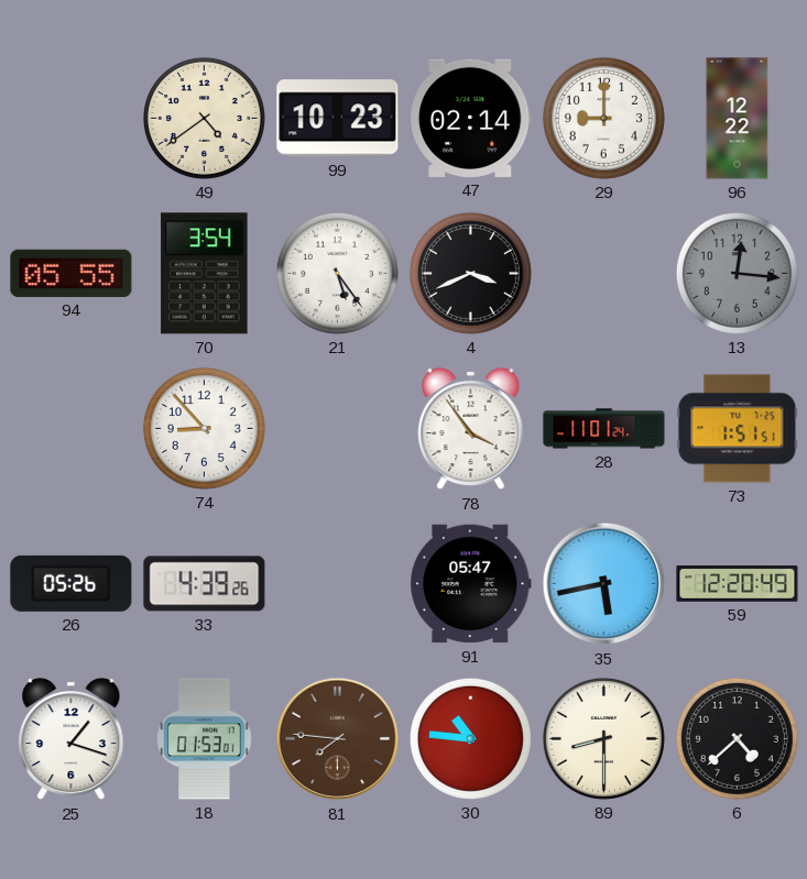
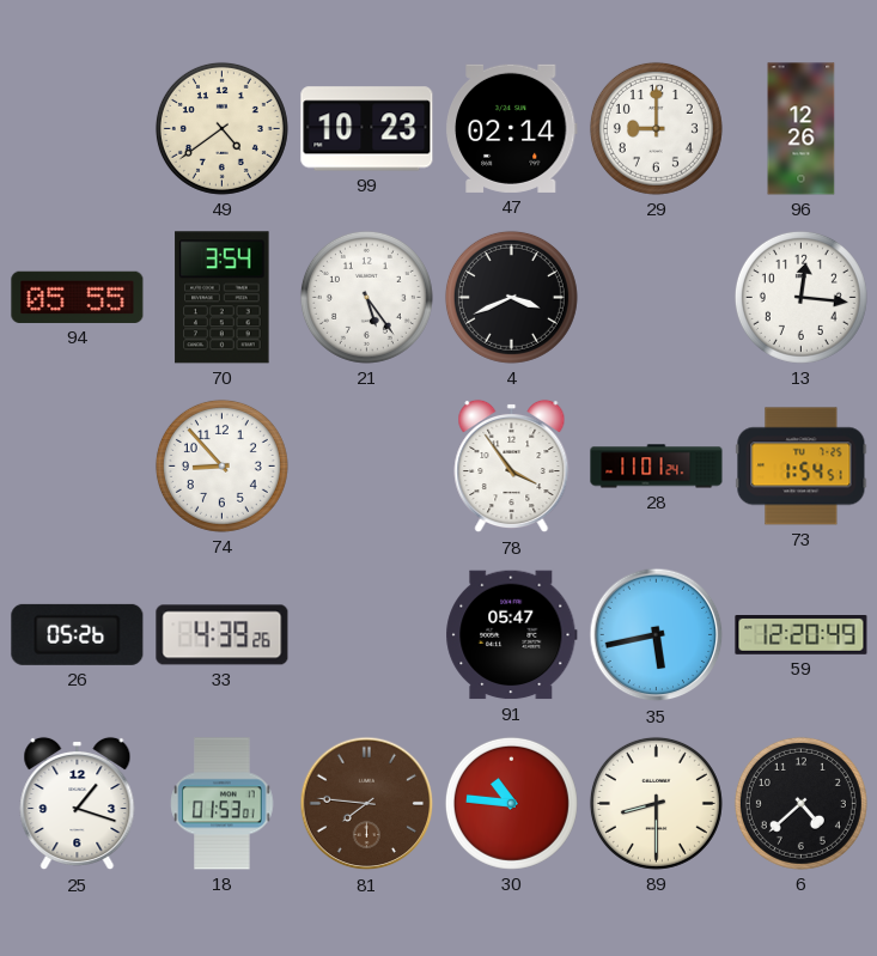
96: 12:22 -> 12:26
13 dial: grey -> white
73: 1:51 -> 1:54
